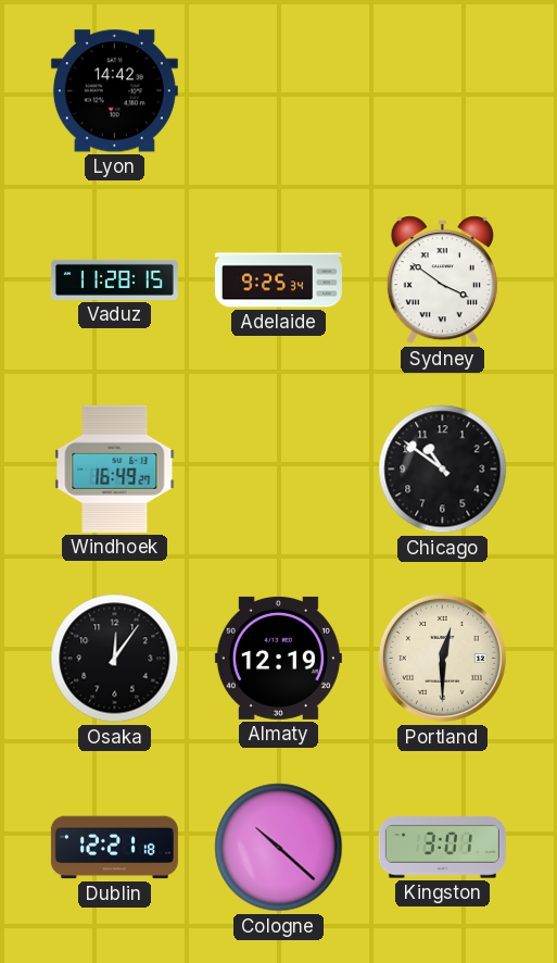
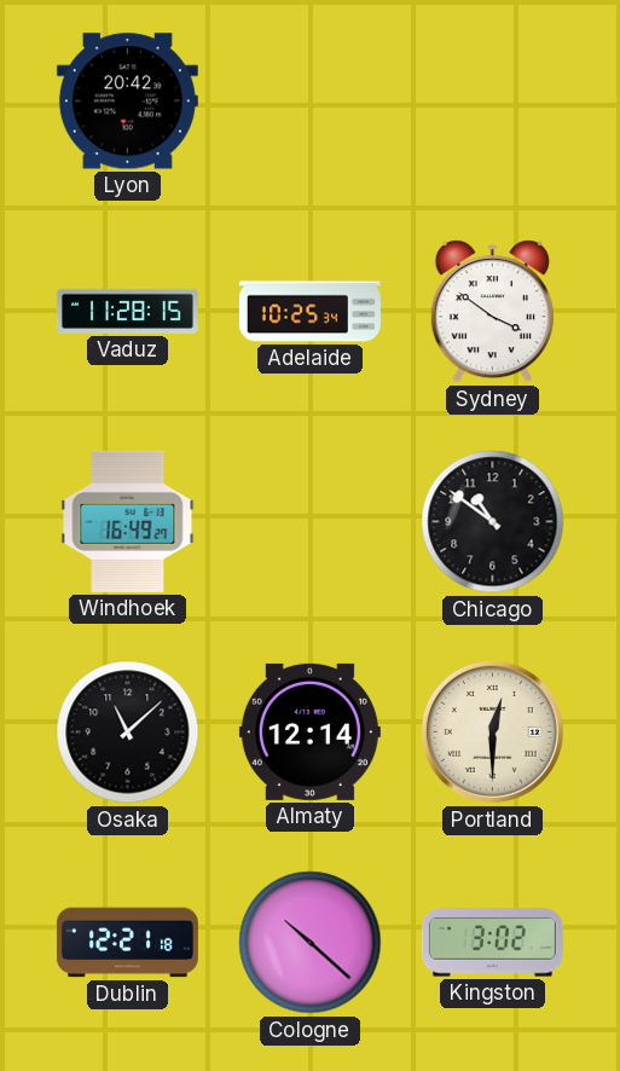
Lyon: 14:42 -> 20:42
Adelaide: 9:25 -> 10:25
Osaka: 12:06 -> 11:08
Almaty: 12:19 -> 12:14
Kingston: 3:01 -> 3:02
